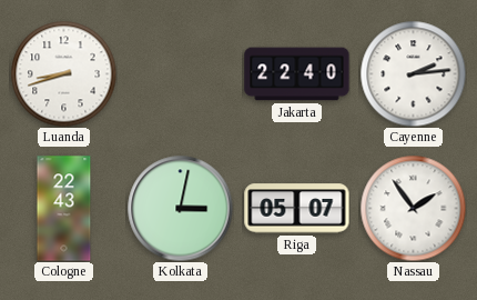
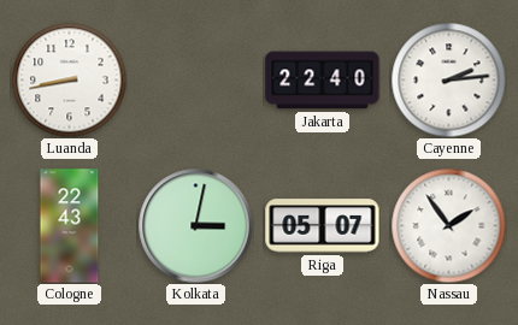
Luanda: 8:42 -> 8:43
